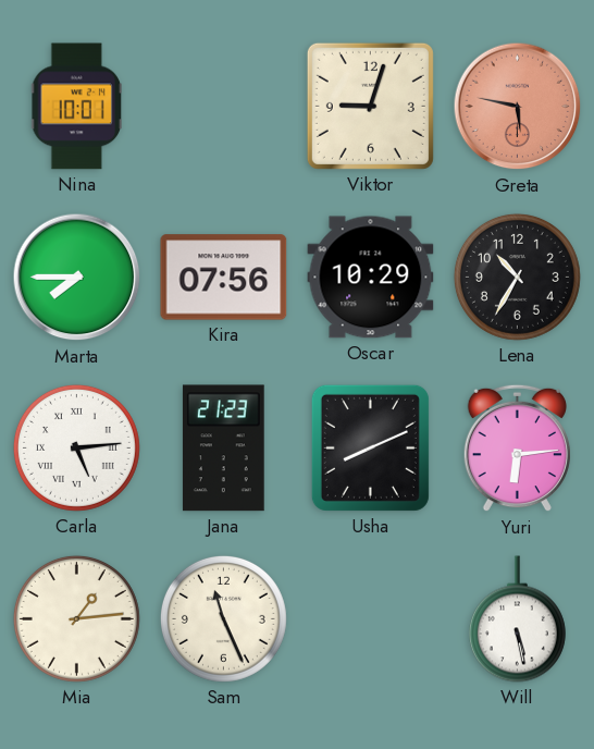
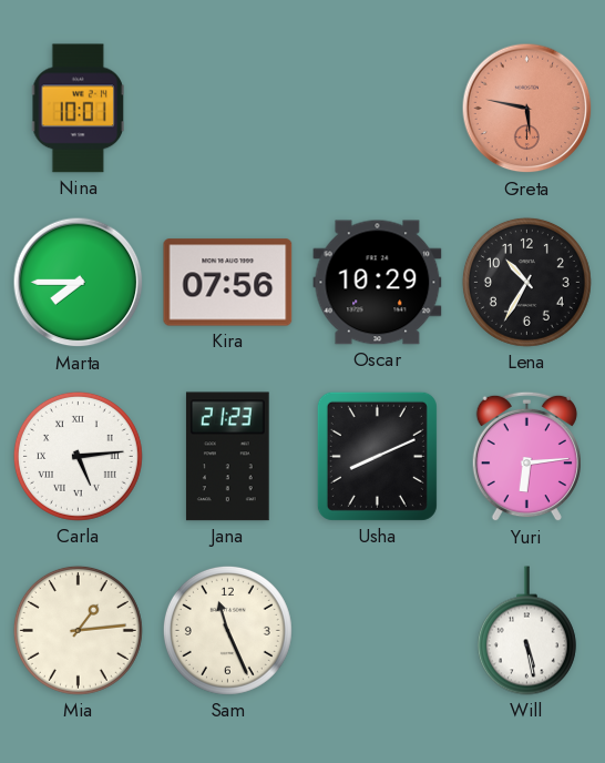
Viktor: 9:03 -> none
